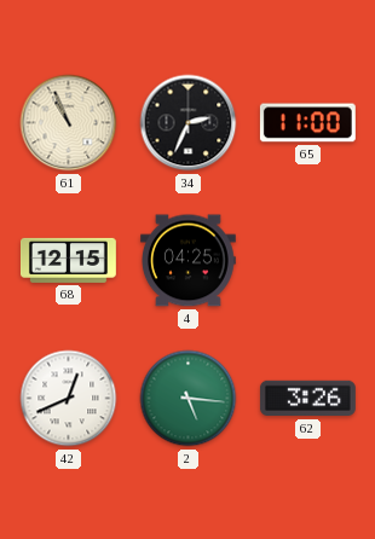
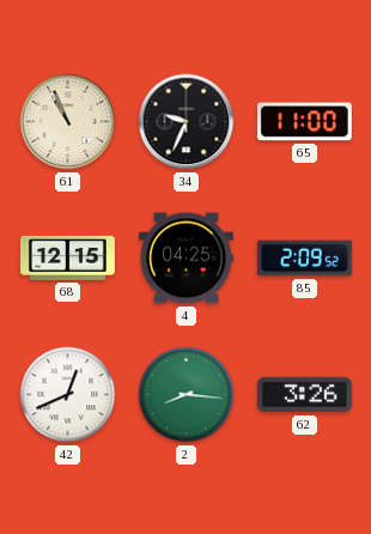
34: 2:34 -> 9:34
85: none -> 2:09
2: 5:16 -> 8:16
